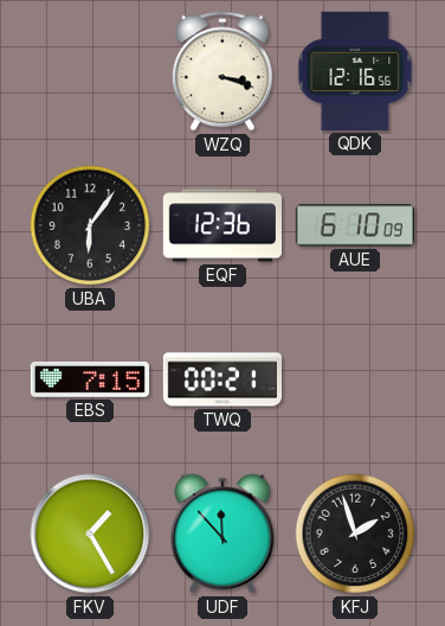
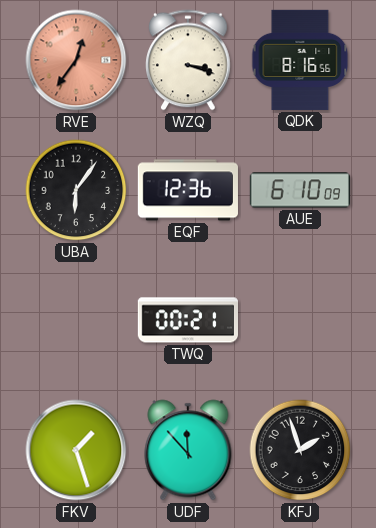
RVE: none -> 12:36
QDK: 12:16 -> 8:16
EBS: 7:15 -> none
FKV: 1:25 -> 1:27
